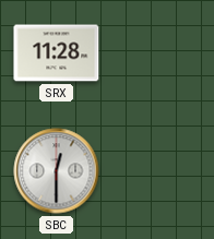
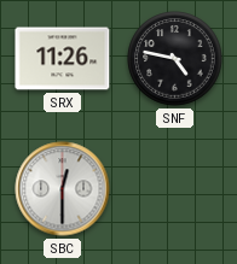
SRX: 11:28 -> 11:26
SNF: none -> 4:47
